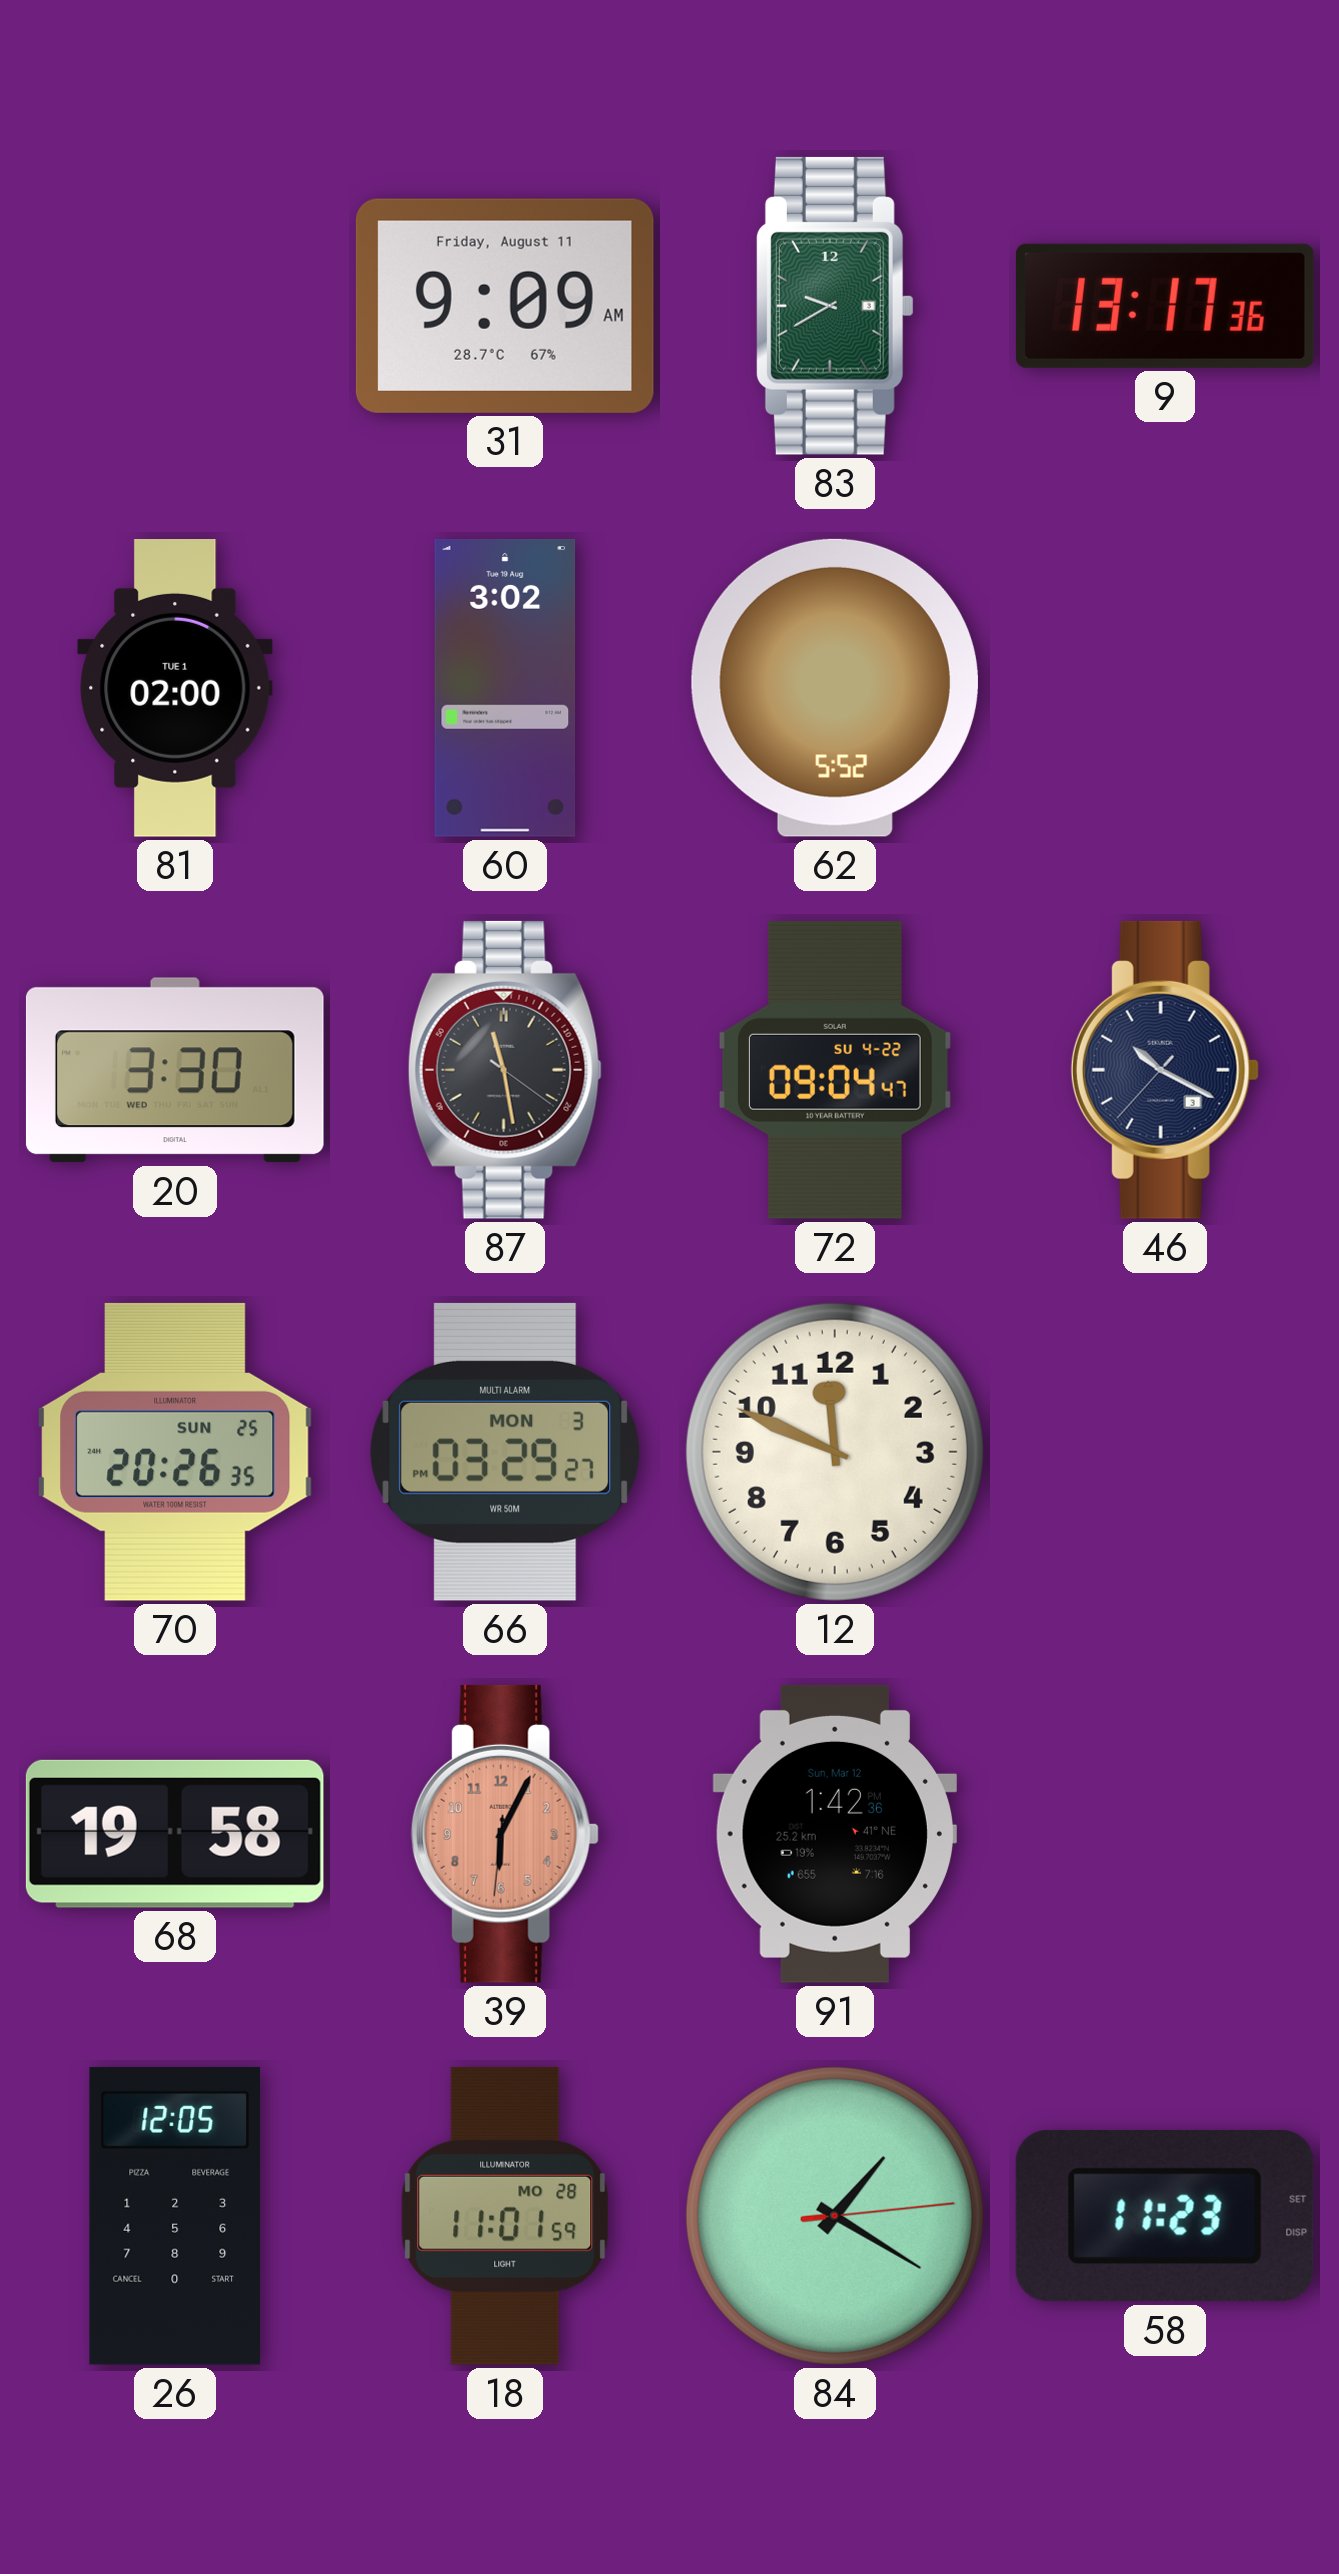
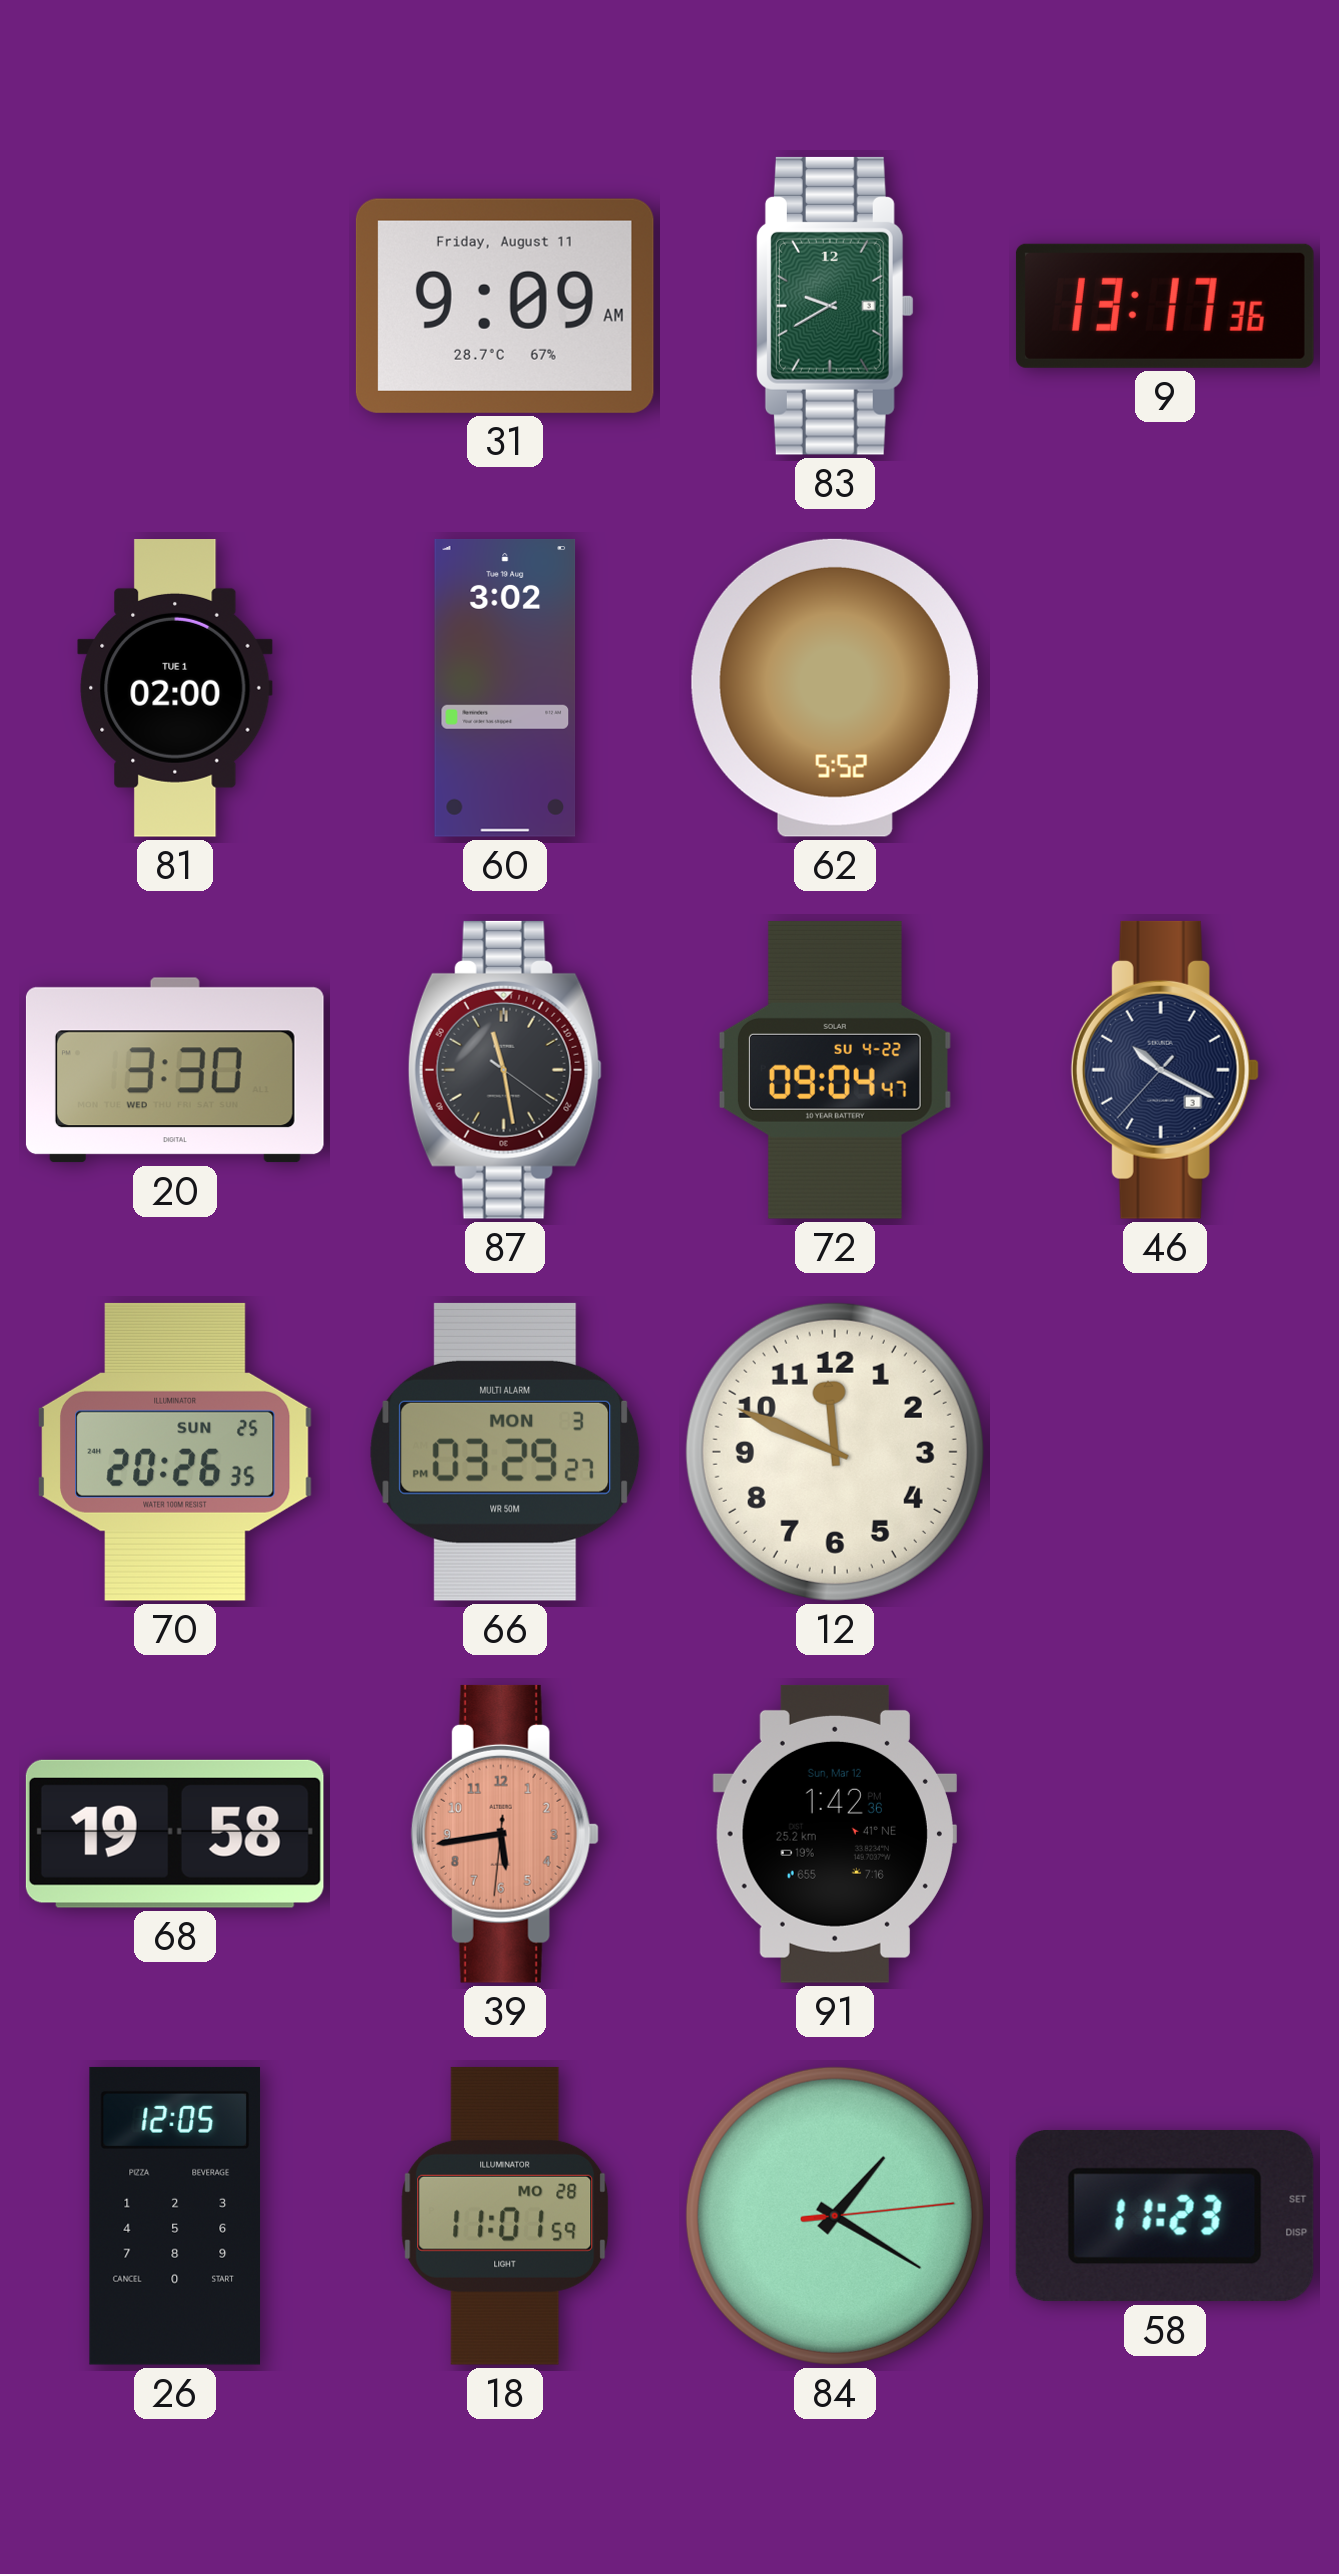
39: 6:04 -> 5:43
